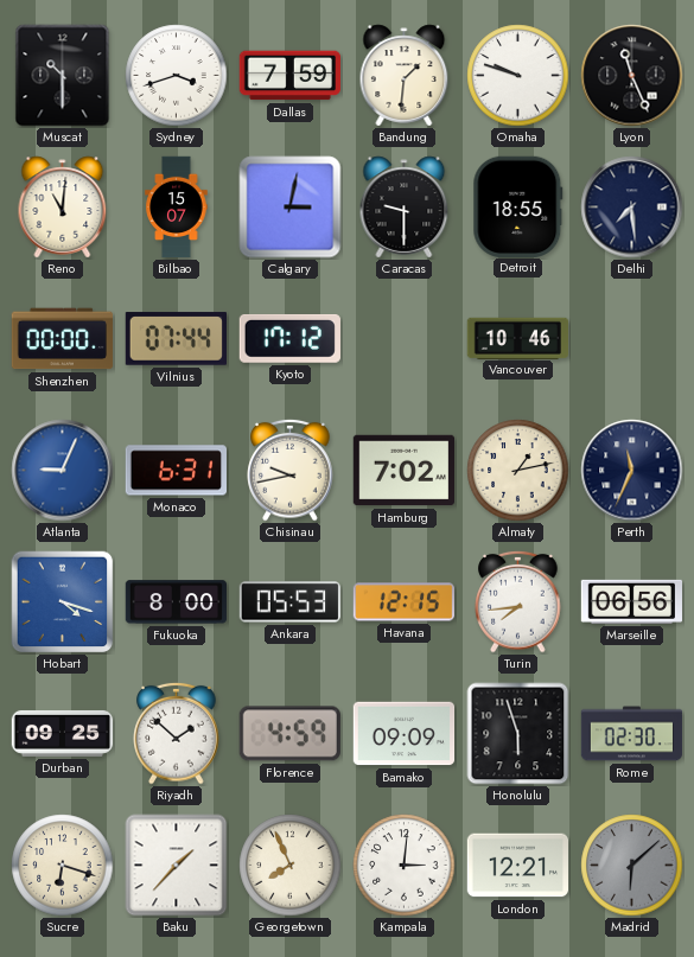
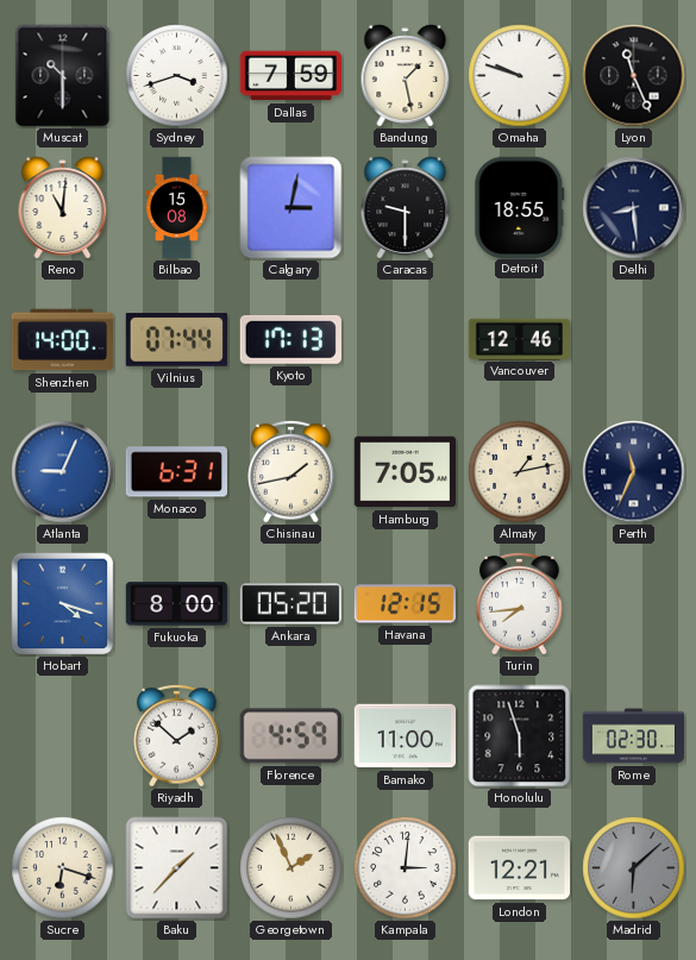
Bandung: 1:31 -> 1:28
Bilbao: 15:07 -> 15:08
Delhi: 7:29 -> 8:29
Shenzhen: 00:00 -> 14:00
Kyoto: 17:12 -> 17:13
Vancouver: 10:46 -> 12:46
Chisinau: 9:43 -> 1:43
Hamburg: 7:02 -> 7:05
Ankara: 05:53 -> 05:20
Marseille: 06:56 -> none
Durban: 09:25 -> none
Bamako: 09:09 -> 11:00
Georgetown: 7:56 -> 1:56
